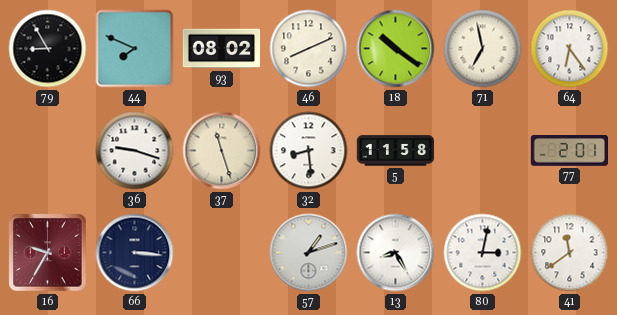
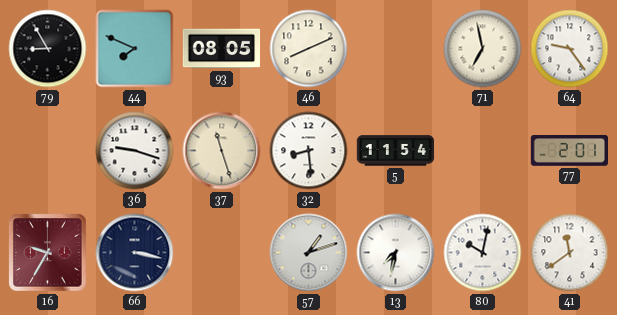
93: 08:02 -> 08:05
18: 10:21 -> none
64: 6:24 -> 9:24
5: 11:58 -> 11:54
66: 3:16 -> 3:17
13: 8:25 -> 7:32
80: 3:02 -> 10:02
